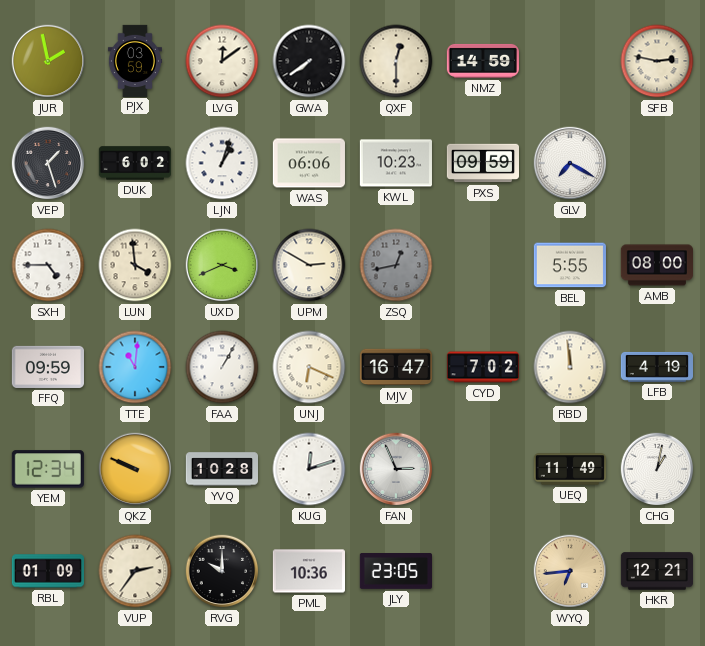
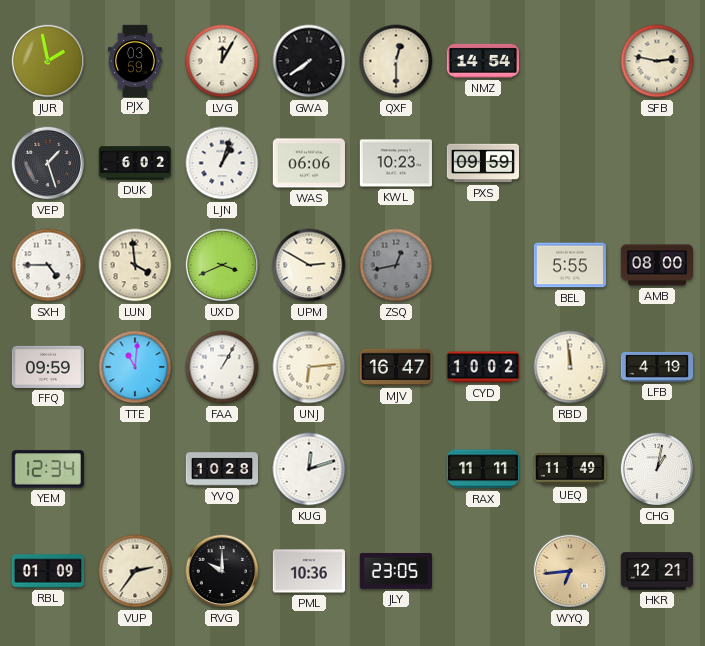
LVG: 12:09 -> 12:05
NMZ: 14:59 -> 14:54
GLV: 7:20 -> none
UNJ: 6:19 -> 6:14
CYD: 7:02 -> 10:02
QKZ: 9:49 -> none
FAN: 2:56 -> none
RAX: none -> 11:11
